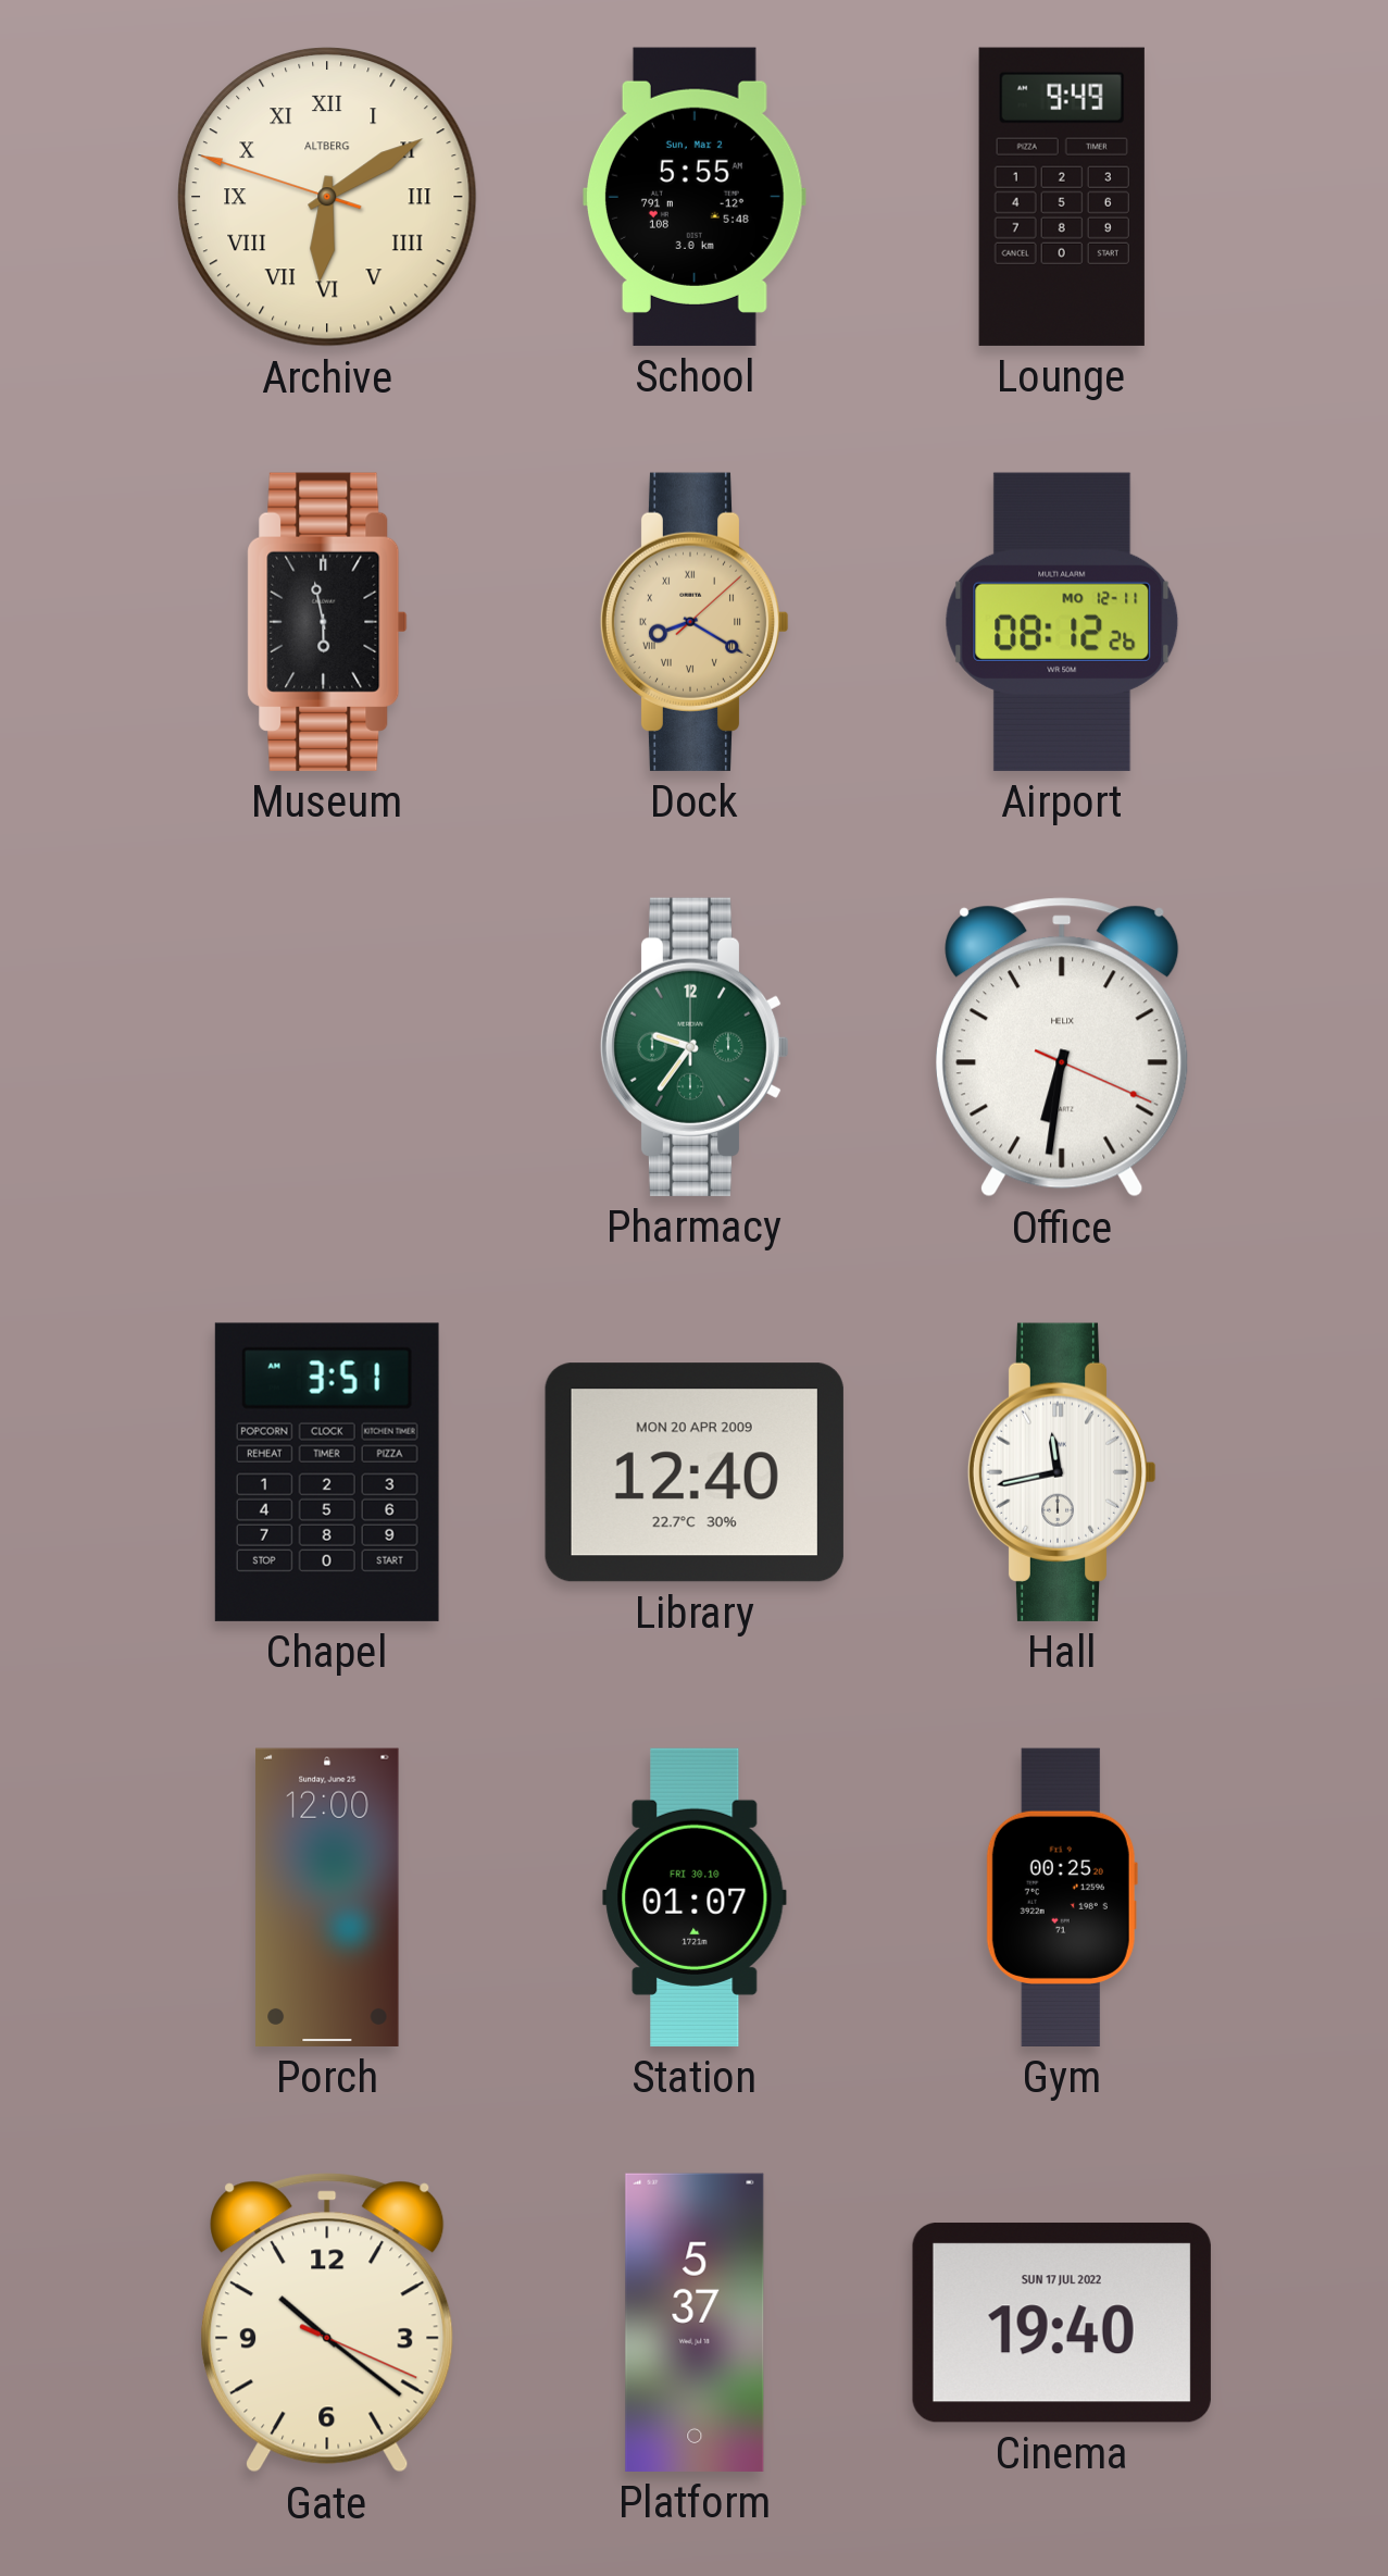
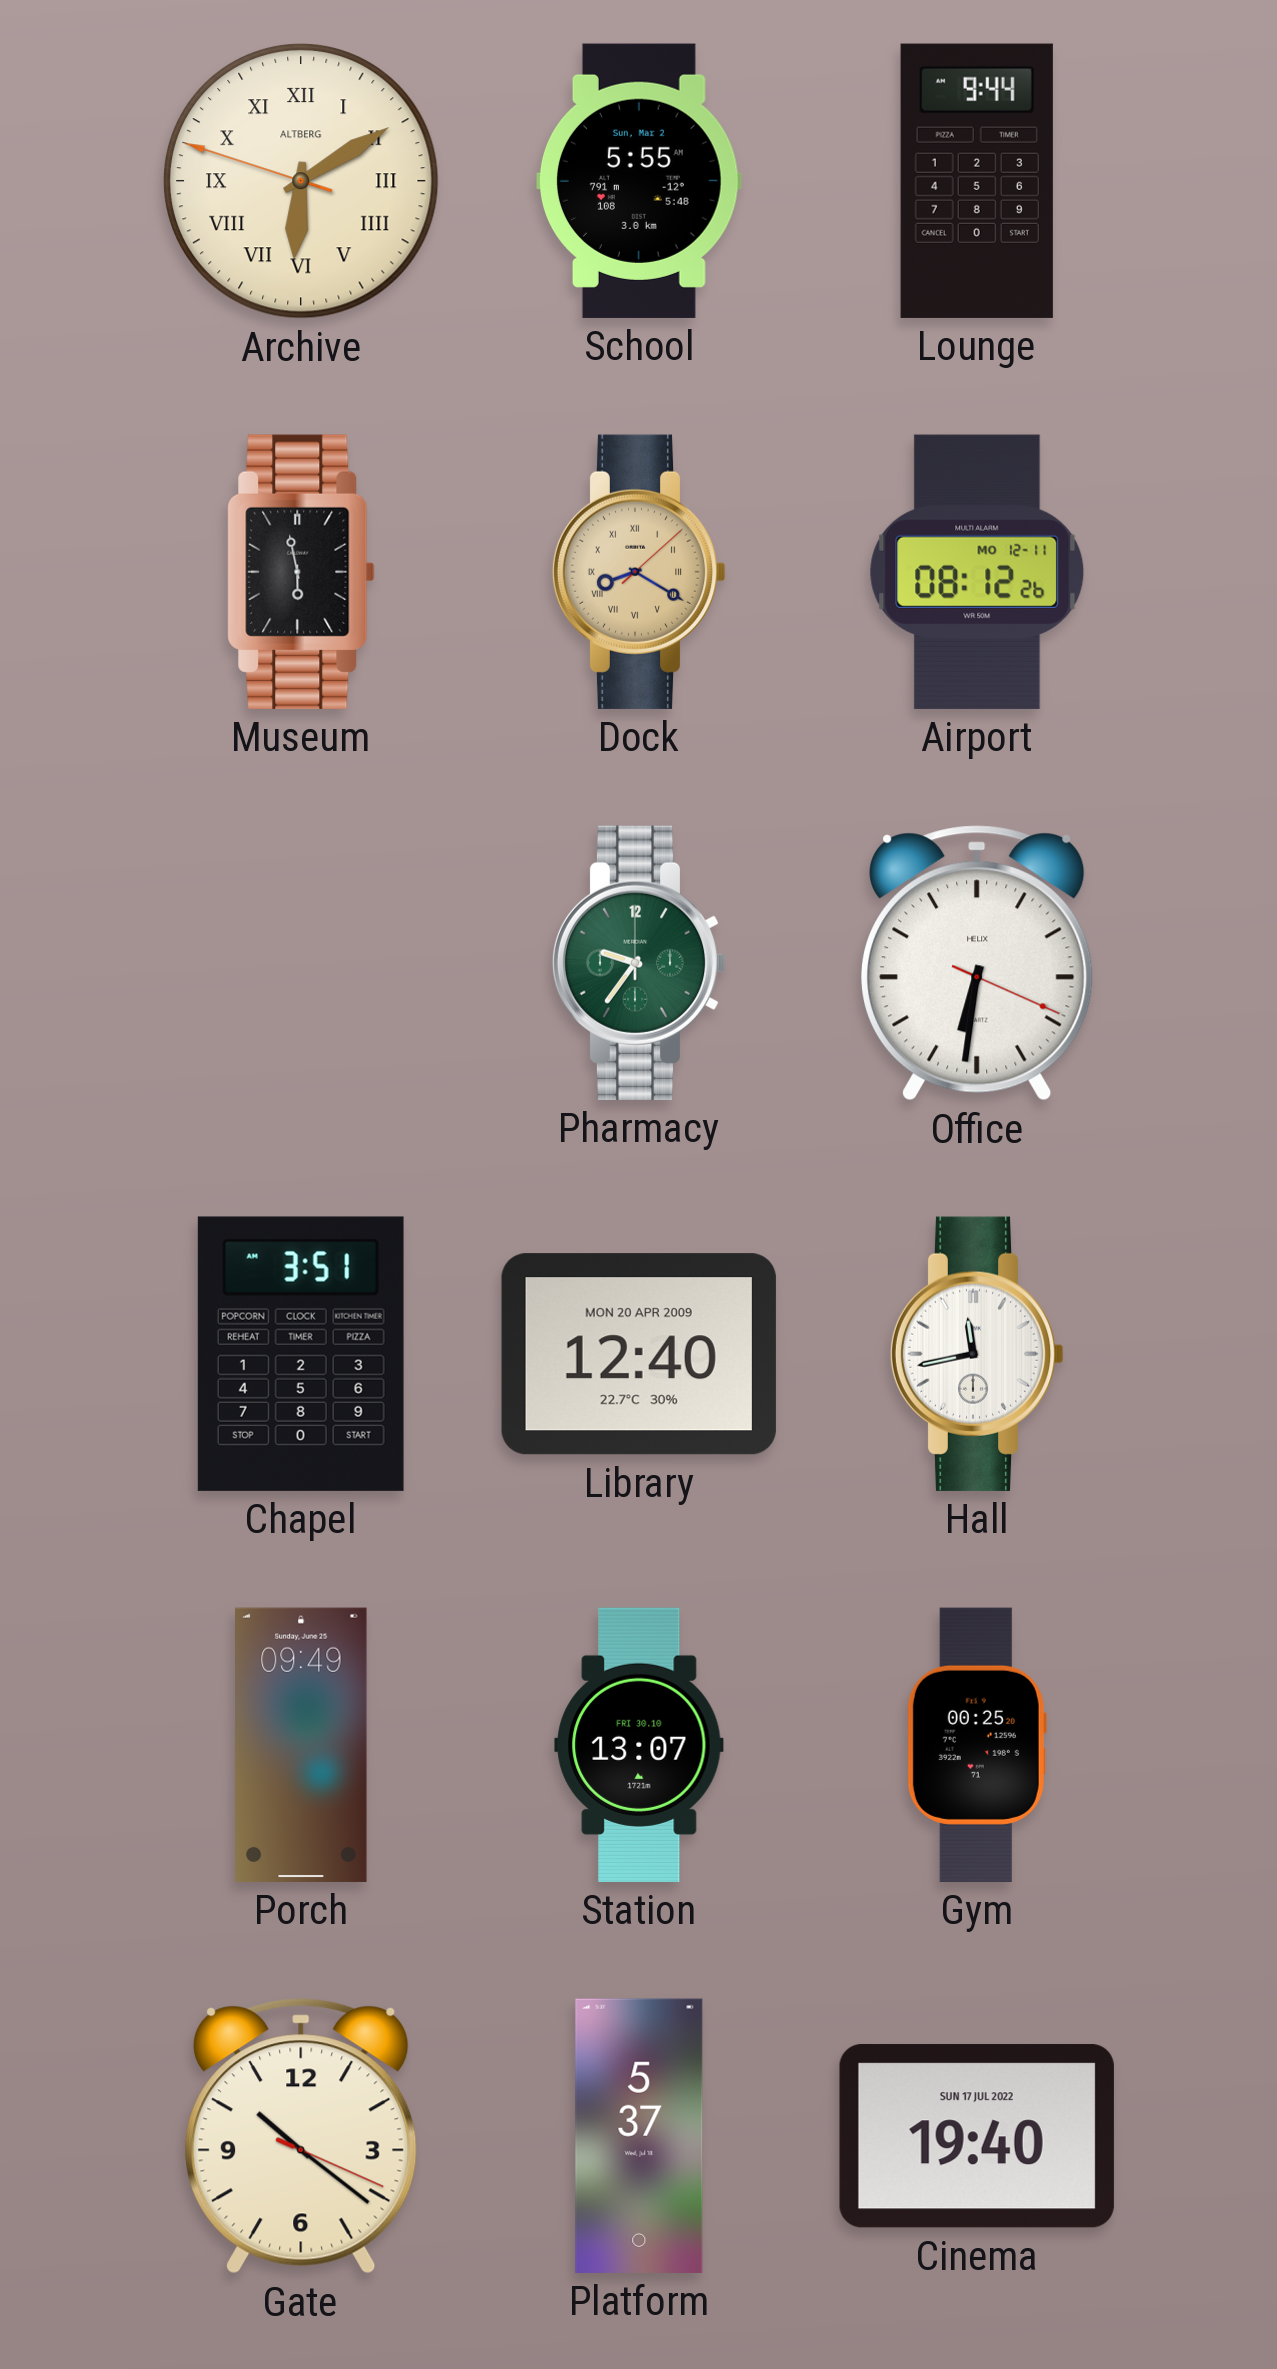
Lounge: 9:49 -> 9:44
Porch: 12:00 -> 09:49
Station: 01:07 -> 13:07
